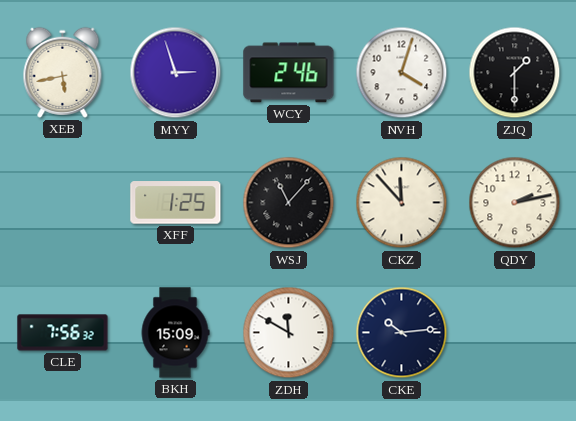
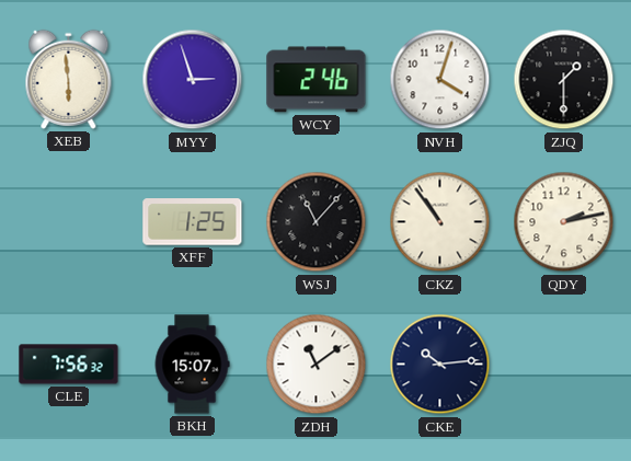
XEB: 5:43 -> 5:59
CKZ: 11:53 -> 10:54
BKH: 15:09 -> 15:07
ZDH: 11:50 -> 11:09
